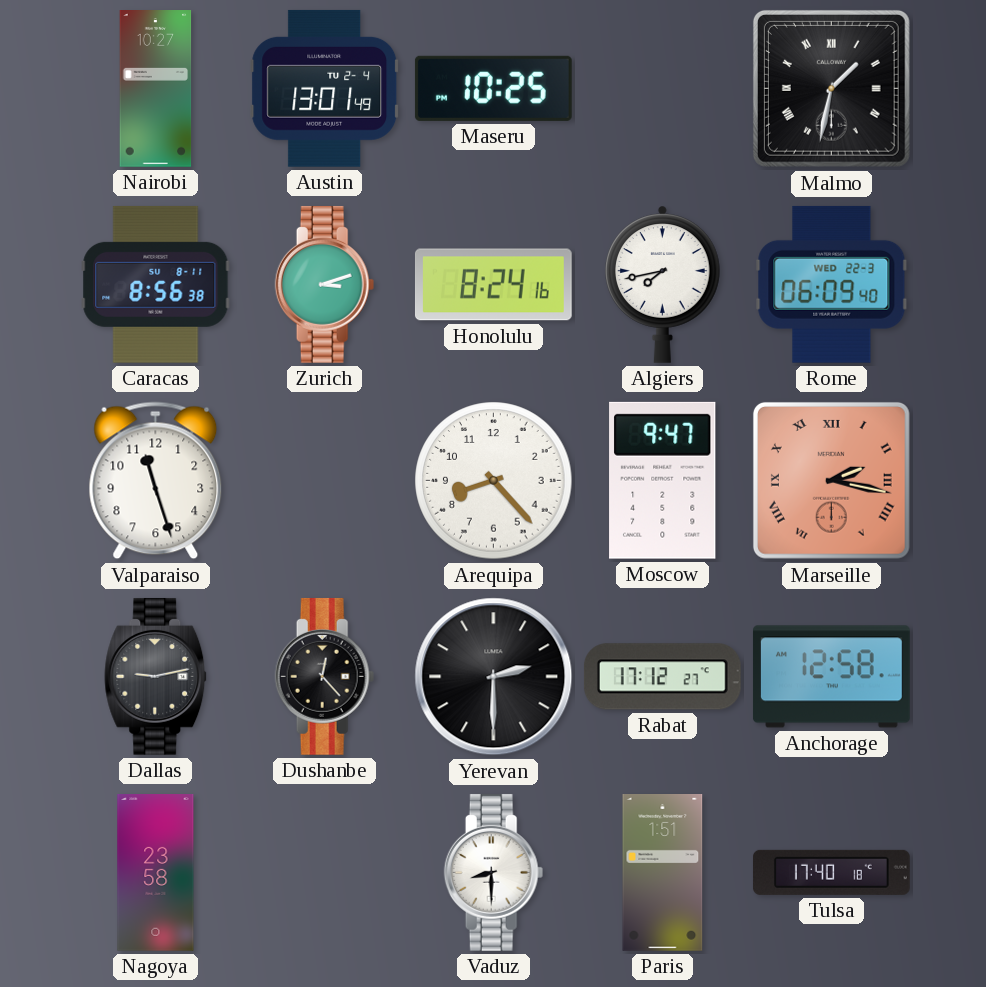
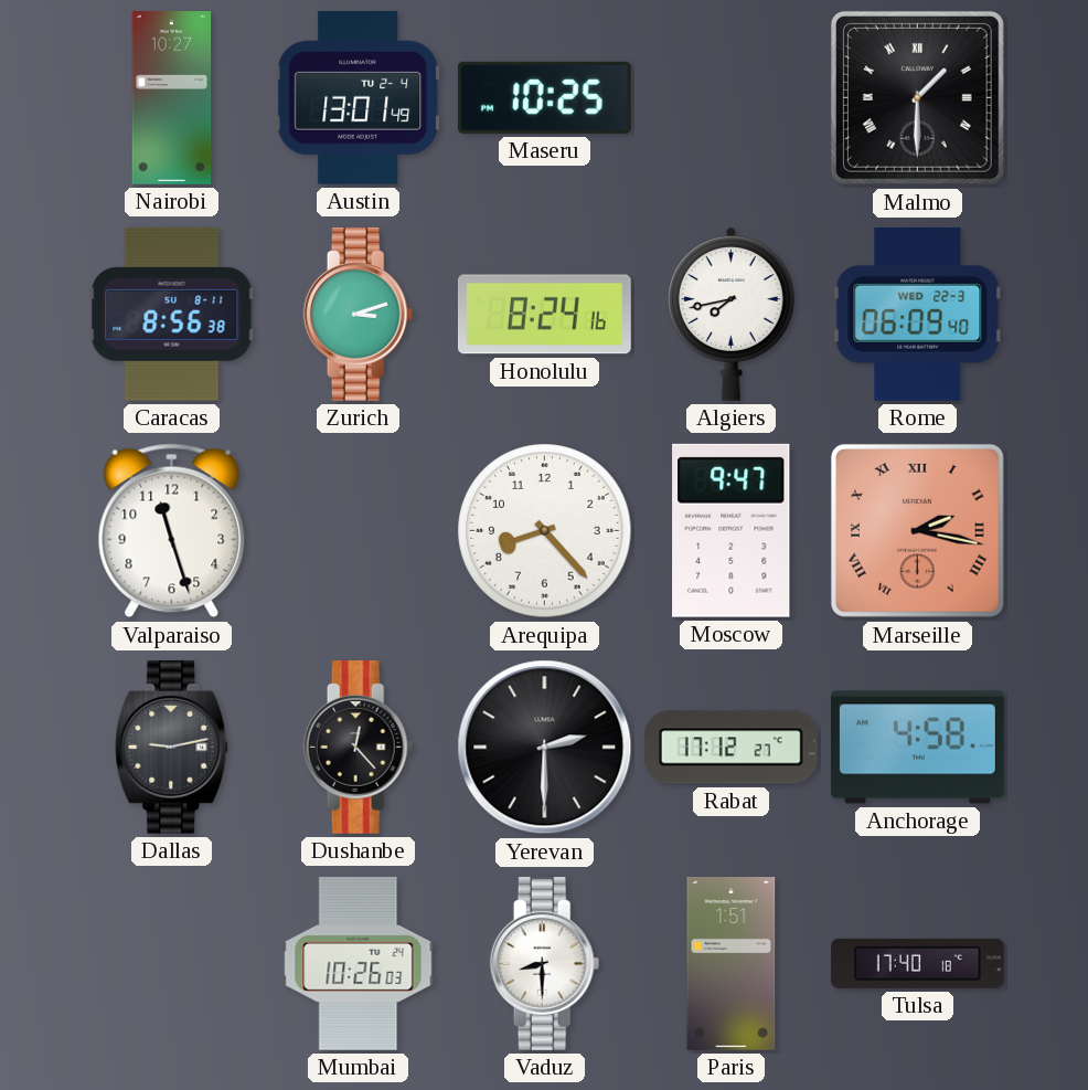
Malmo: 1:32 -> 1:30
Anchorage: 12:58 -> 4:58
Nagoya: 23:58 -> none
Mumbai: none -> 10:26
